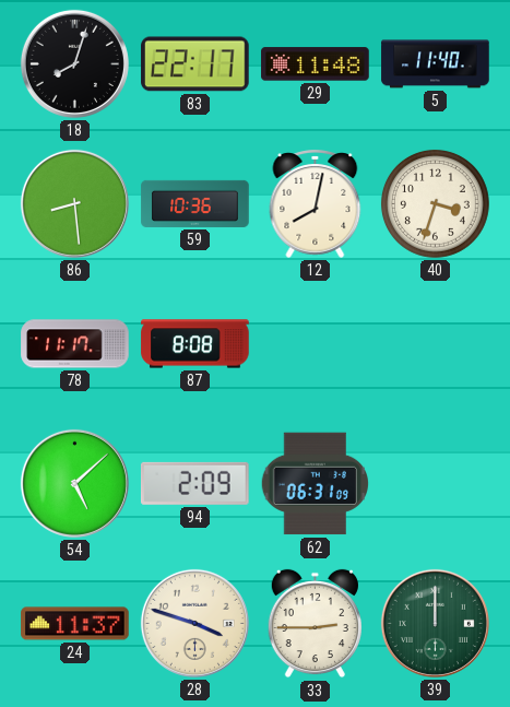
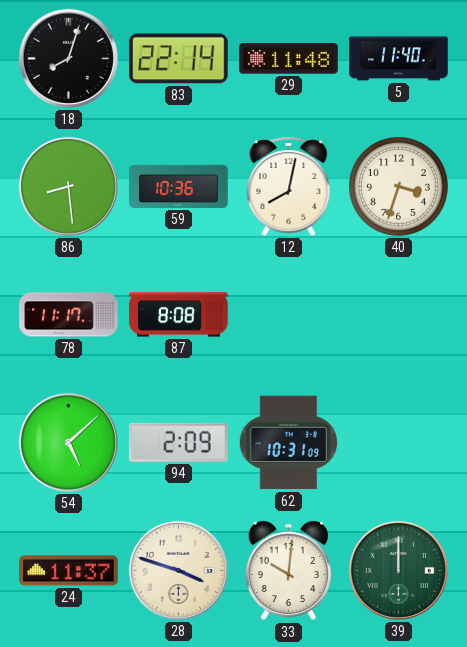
83: 22:17 -> 22:14
62: 06:31 -> 10:31
33: 2:45 -> 10:01
